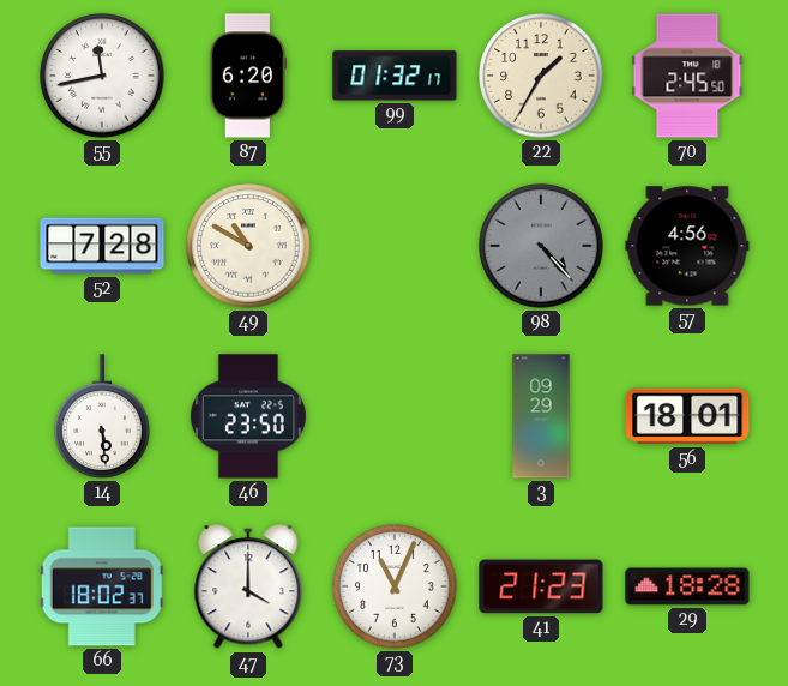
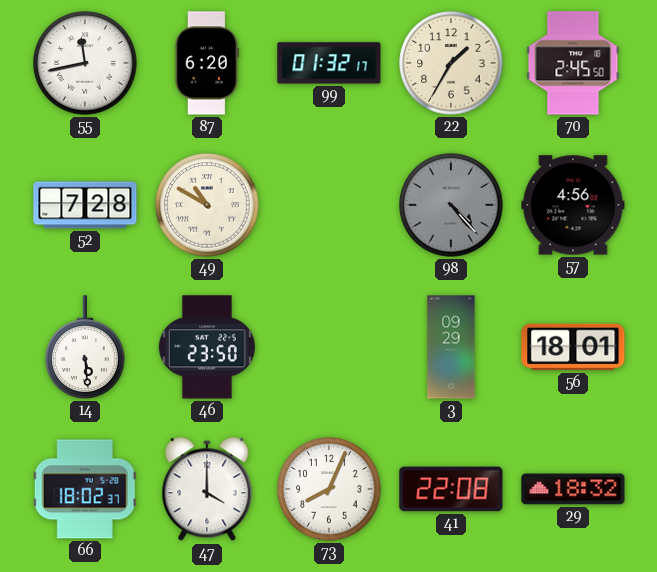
73: 11:04 -> 8:04
41: 21:23 -> 22:08
29: 18:28 -> 18:32
